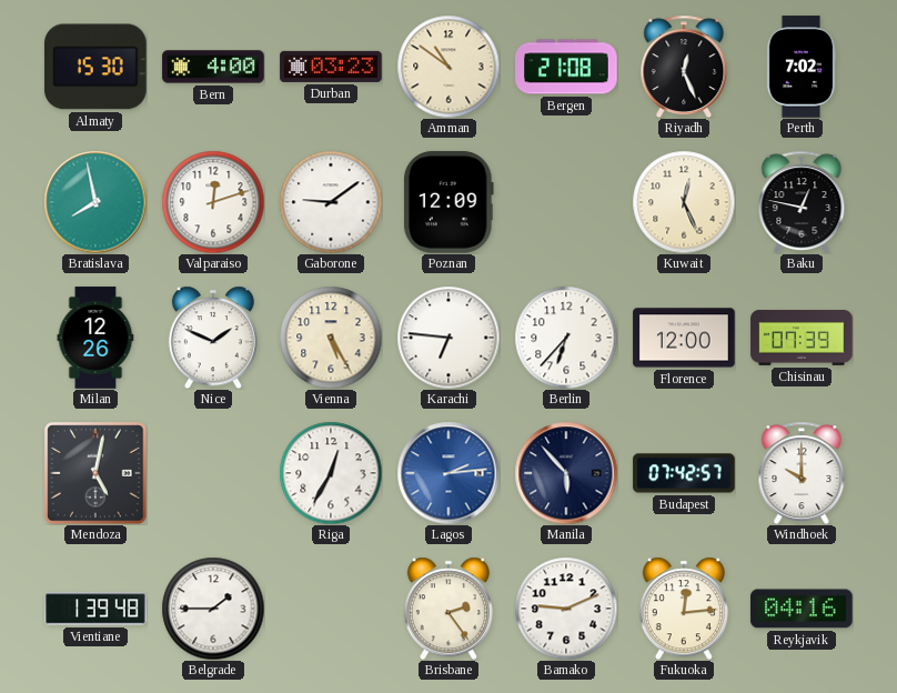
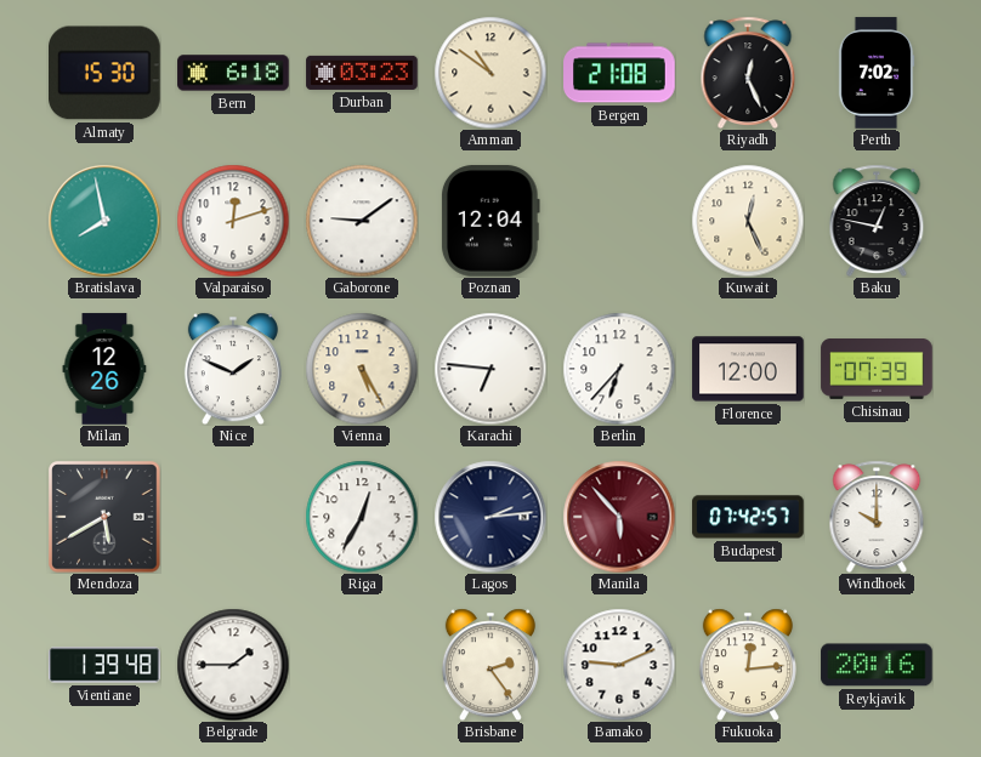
Bern: 4:00 -> 6:18
Poznan: 12:09 -> 12:04
Mendoza: 5:02 -> 5:40
Lagos dial: blue -> navy
Manila dial: navy -> burgundy
Reykjavik: 04:16 -> 20:16
